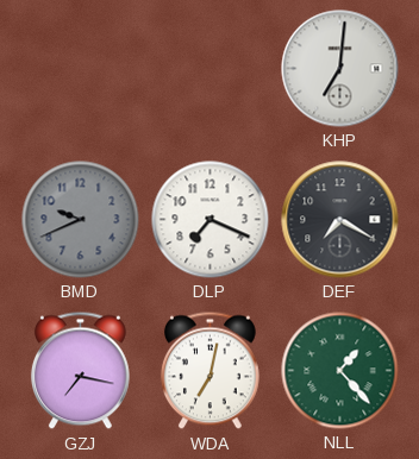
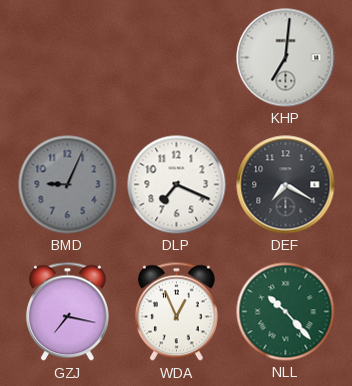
BMD: 9:41 -> 9:04
WDA: 7:02 -> 12:56
NLL: 1:23 -> 10:23
